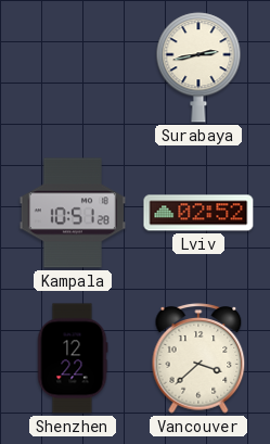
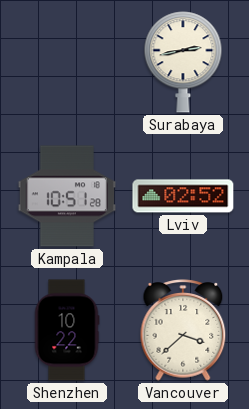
Shenzhen: 12:22 -> 10:22
